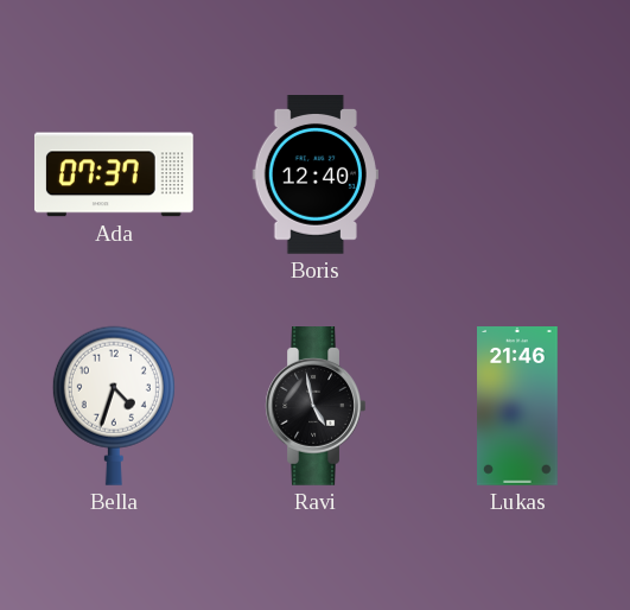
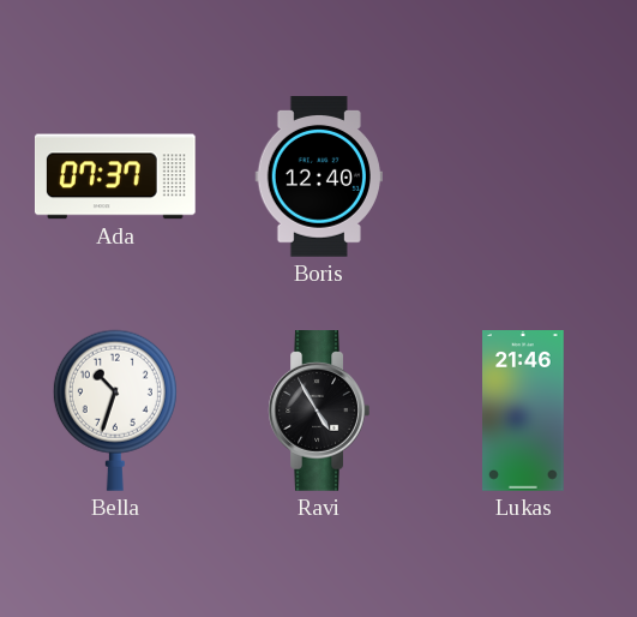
Bella: 4:33 -> 10:33
Ravi: 4:58 -> 4:55
